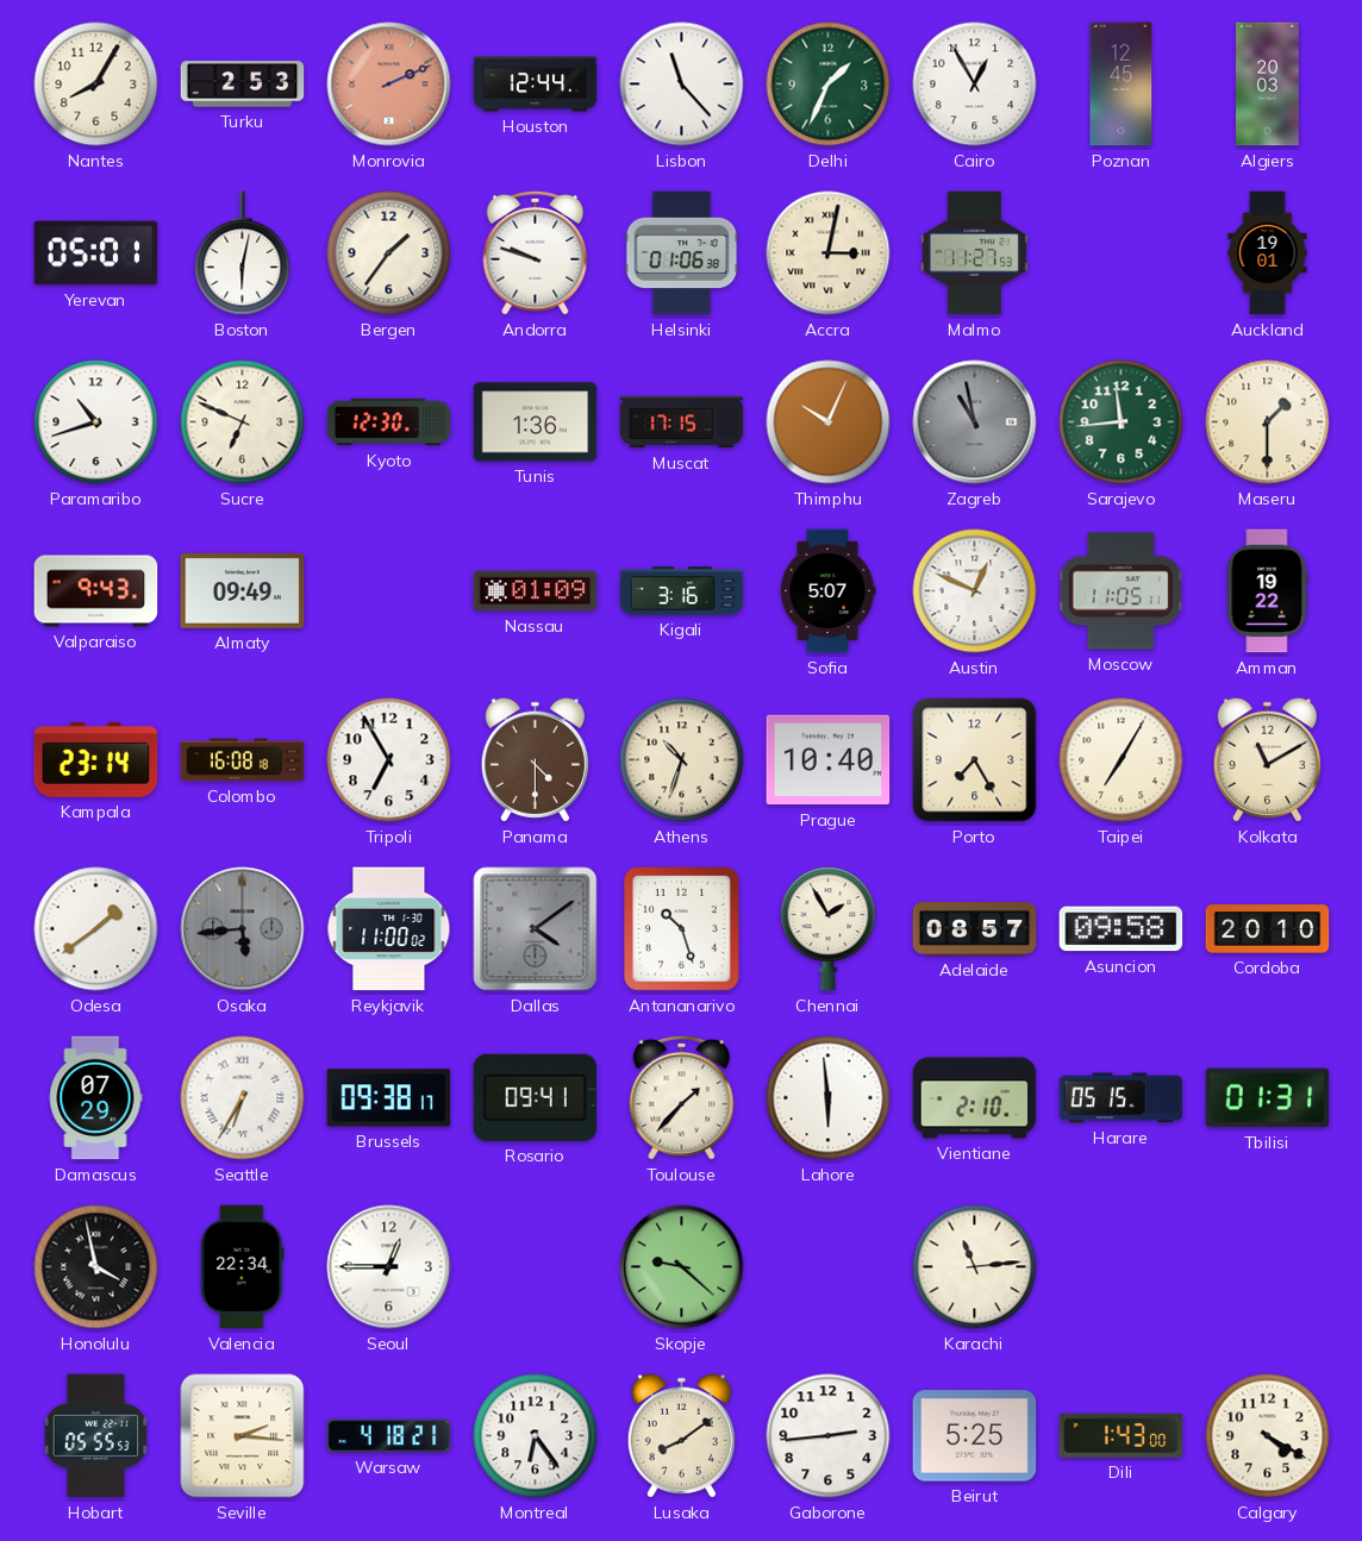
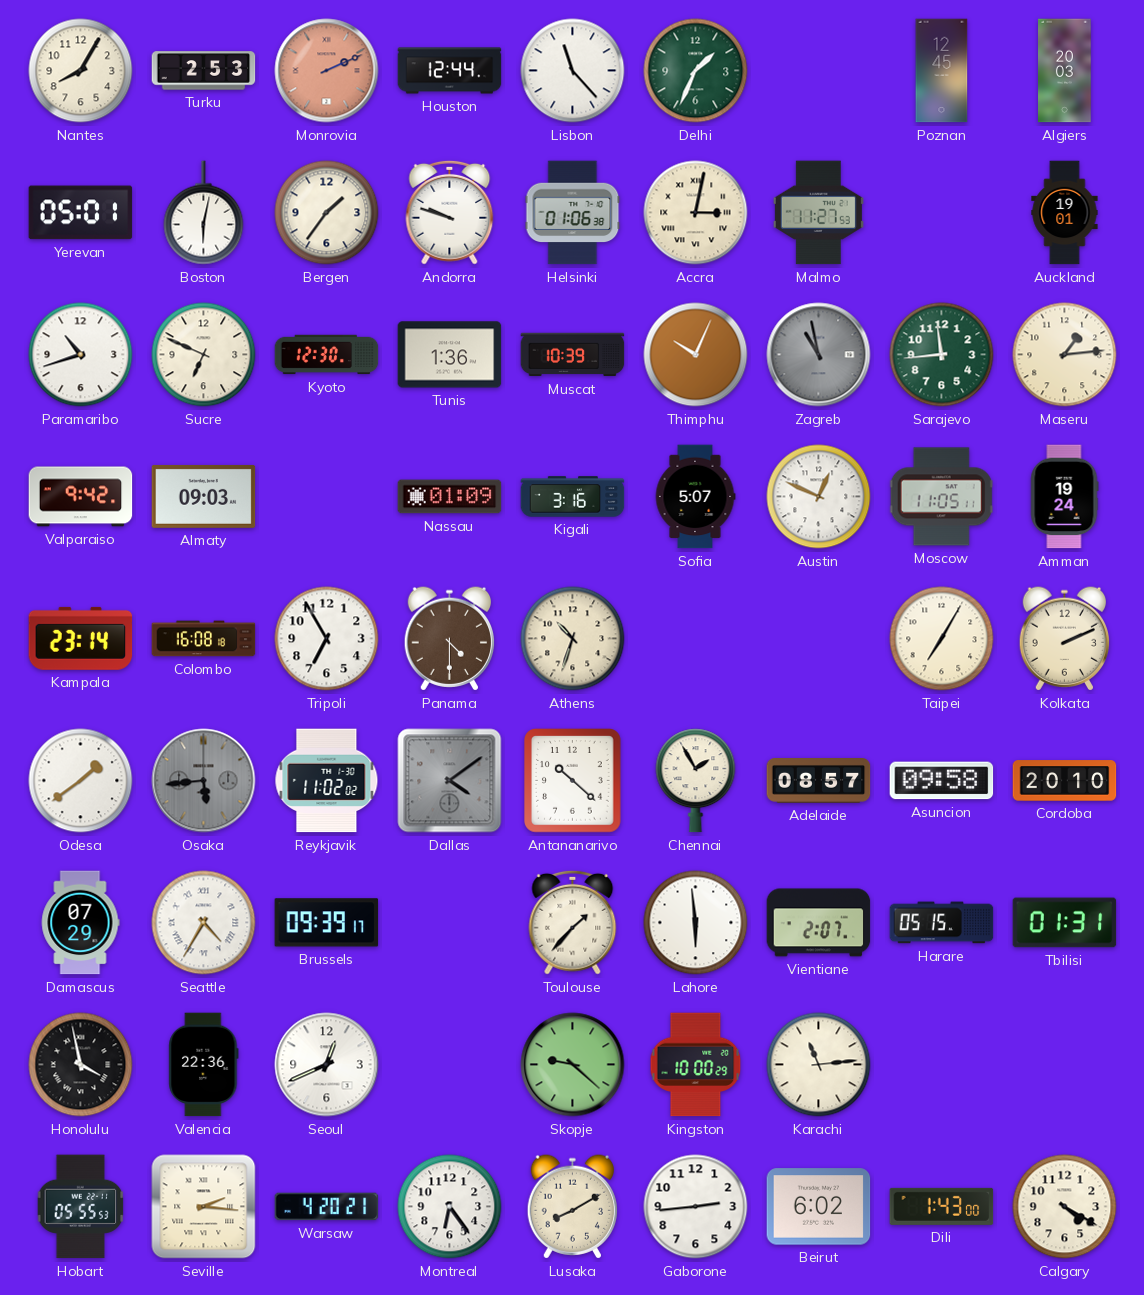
Cairo: 12:55 -> none
Muscat: 17:15 -> 10:39
Maseru: 1:30 -> 1:14
Valparaiso: 9:43 -> 9:42
Almaty: 09:49 -> 09:03
Amman: 19:22 -> 19:24
Prague: 10:40 -> none
Porto: 7:25 -> none
Kolkata: 11:10 -> 2:11
Reykjavik: 11:00 -> 11:02
Antananarivo: 10:27 -> 10:22
Seattle: 6:35 -> 4:35
Brussels: 09:38 -> 09:39
Rosario: 09:41 -> none
Vientiane: 2:10 -> 2:07
Valencia: 22:34 -> 22:36
Seoul: 12:45 -> 12:41
Kingston: none -> 10:00
Warsaw: 4:18 -> 4:20
Lusaka: 8:09 -> 8:10
Beirut: 5:25 -> 6:02
